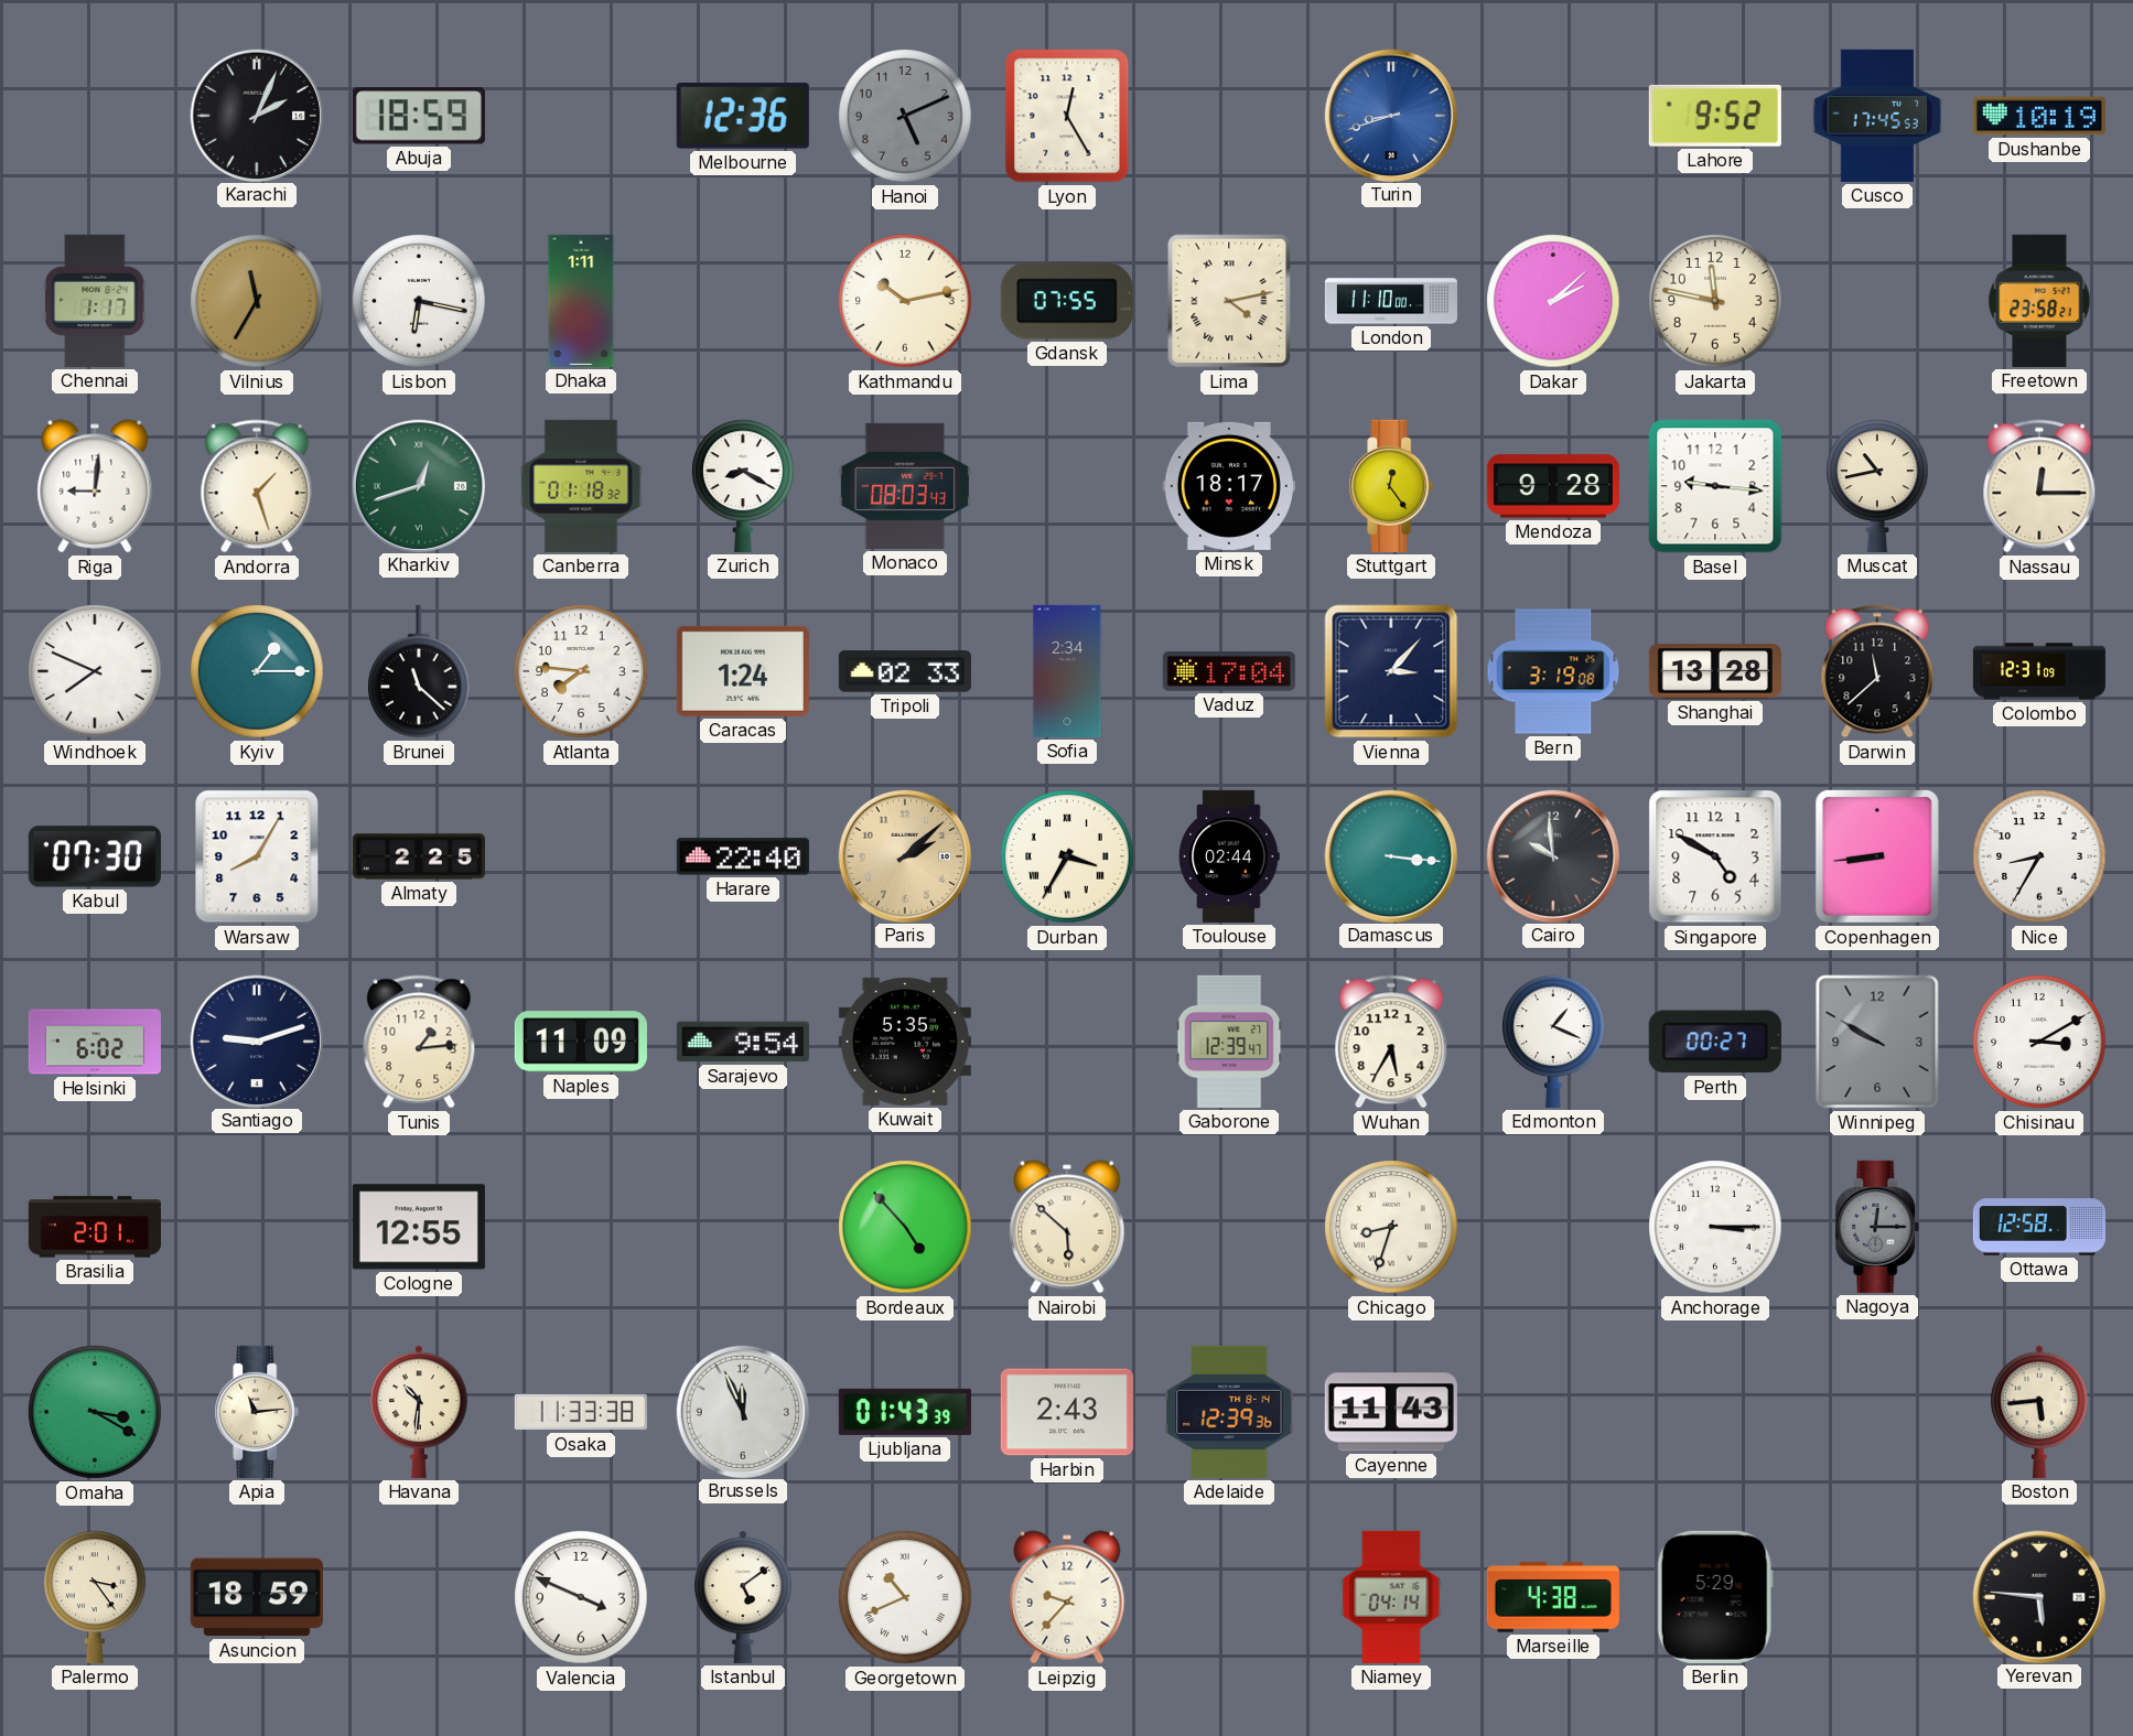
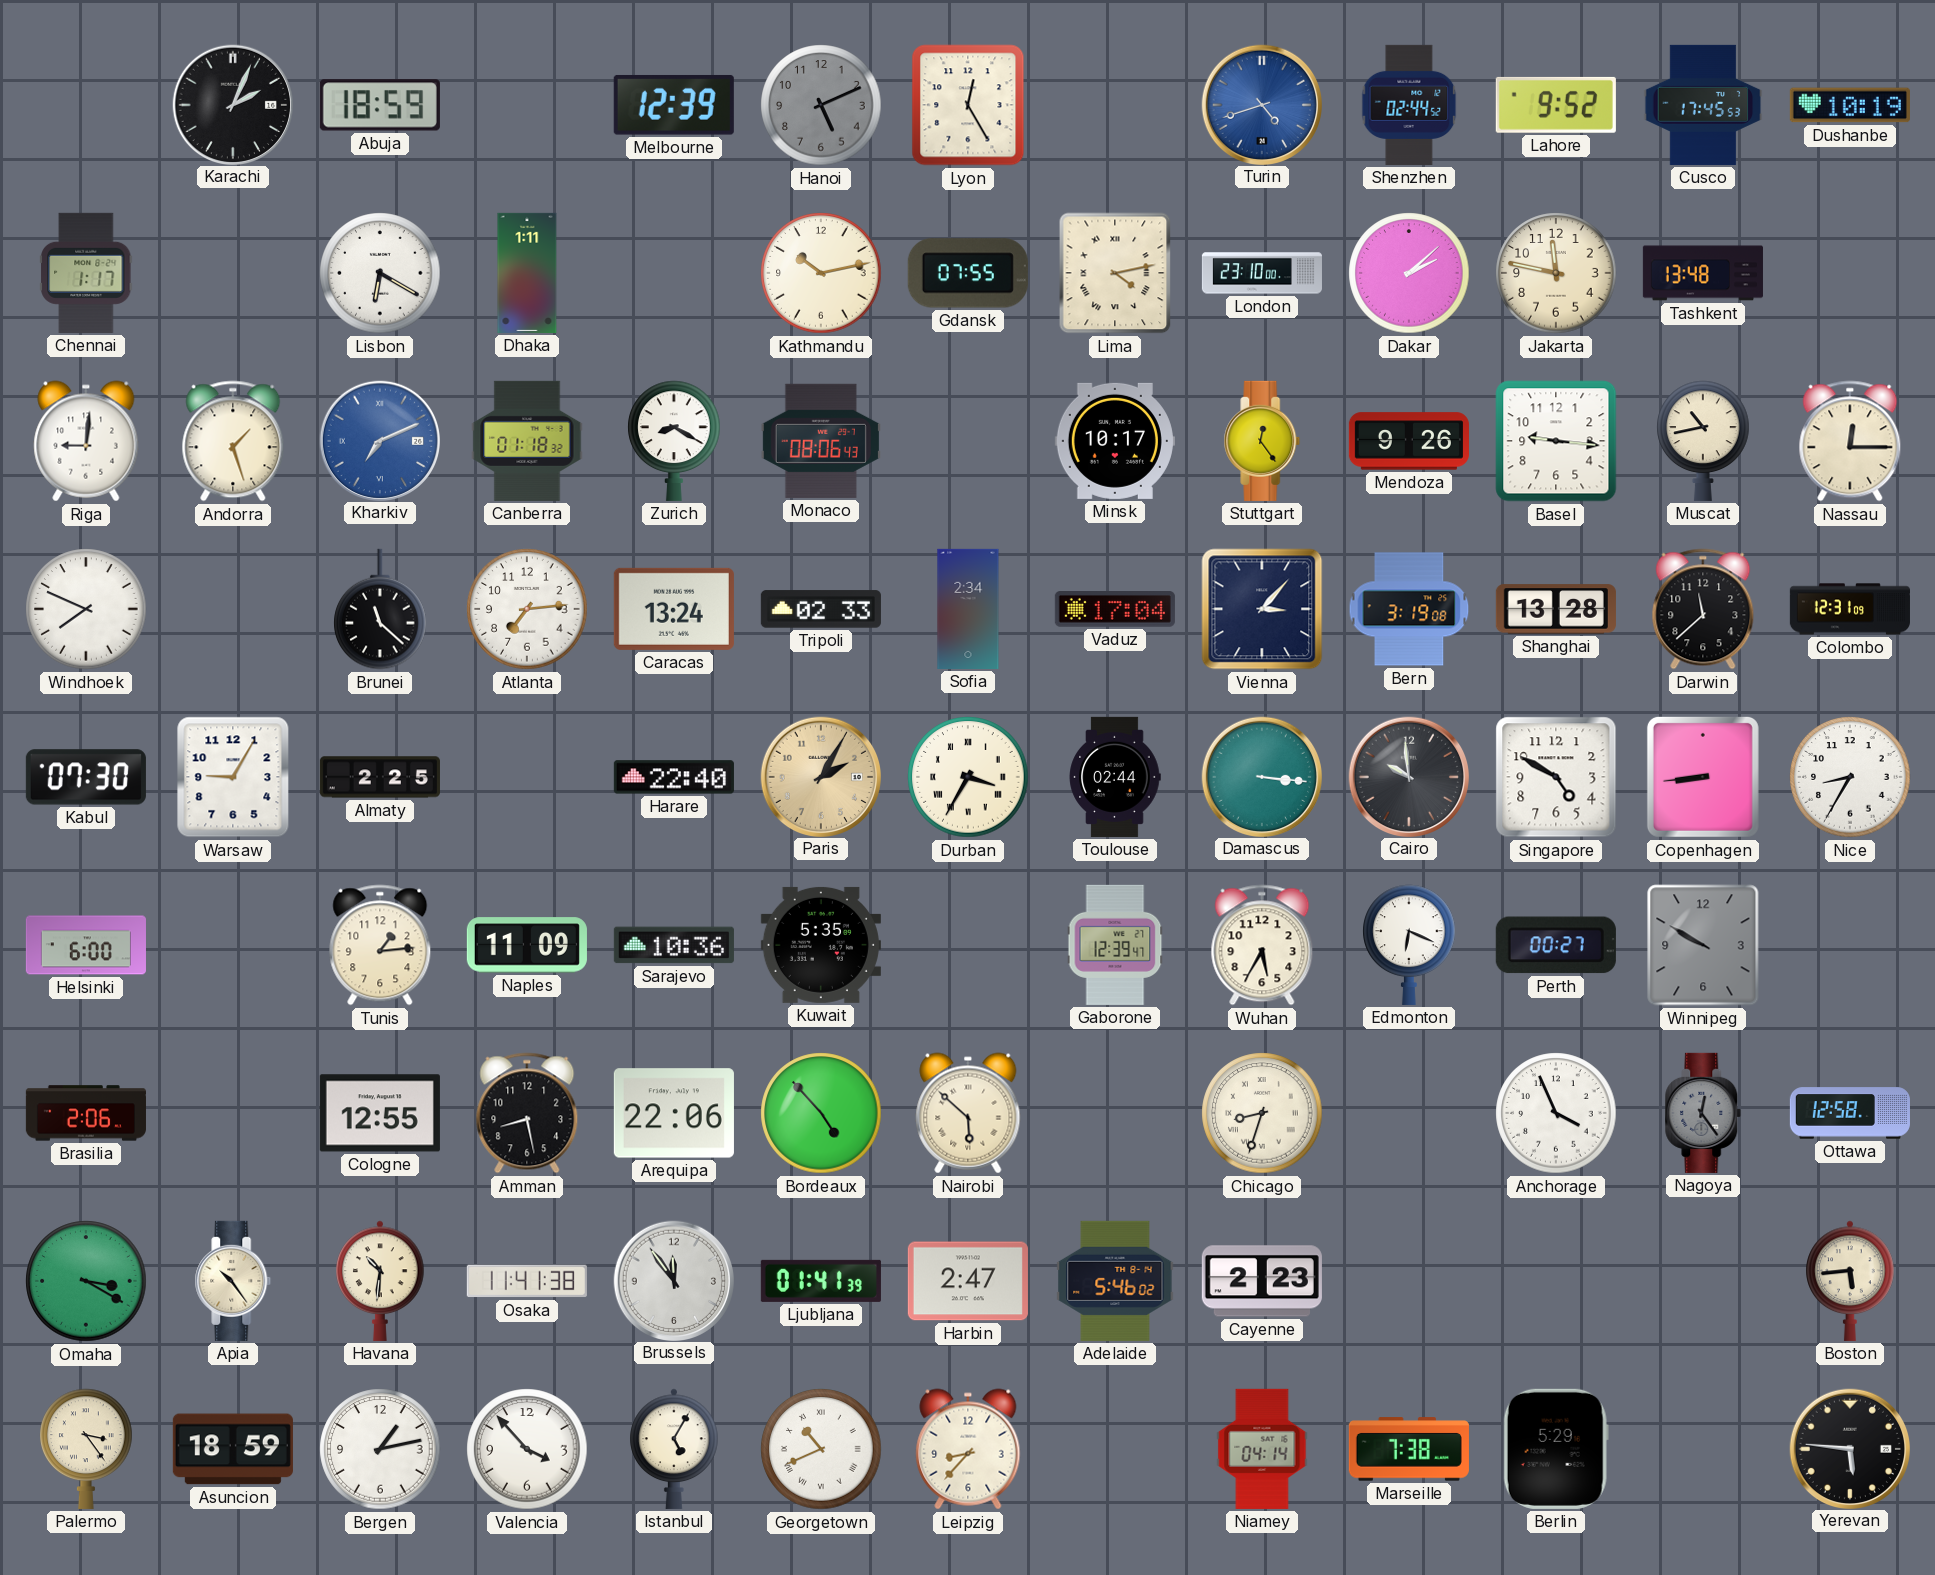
Melbourne: 12:36 -> 12:39
Turin: 8:42 -> 4:42
Shenzhen: none -> 02:44
Vilnius: 11:35 -> none
Lisbon: 6:17 -> 6:20
London: 11:10 -> 23:10
Tashkent: none -> 13:48
Freetown: 23:58 -> none
Kharkiv: 12:42 -> 7:11
Kharkiv dial: green -> blue
Monaco: 08:03 -> 08:06
Minsk: 18:17 -> 10:17
Mendoza: 9:28 -> 9:26
Kyiv: 1:15 -> none
Atlanta: 7:46 -> 7:14
Caracas: 1:24 -> 13:24
Warsaw: 8:05 -> 9:05
Paris: 2:08 -> 2:05
Helsinki: 6:02 -> 6:00
Santiago: 9:12 -> none
Sarajevo: 9:54 -> 10:36
Edmonton: 1:19 -> 6:19
Chisinau: 3:10 -> none
Brasilia: 2:01 -> 2:06
Amman: none -> 8:28
Arequipa: none -> 22:06
Anchorage: 3:15 -> 3:56
Nagoya: 12:15 -> 12:24
Apia: 11:14 -> 10:24
Osaka: 11:33 -> 11:41
Brussels: 11:56 -> 11:54
Ljubljana: 01:43 -> 01:41
Harbin: 2:43 -> 2:47
Adelaide: 12:39 -> 5:46
Cayenne: 11:43 -> 2:23
Bergen: none -> 1:13
Valencia: 3:49 -> 3:53
Istanbul: 5:09 -> 5:05
Leipzig: 9:37 -> 8:37
Marseille: 4:38 -> 7:38
